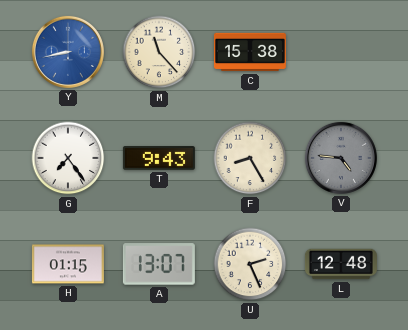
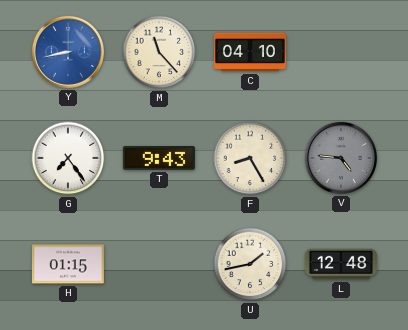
C: 15:38 -> 04:10
A: 13:07 -> none
U: 2:26 -> 1:43
